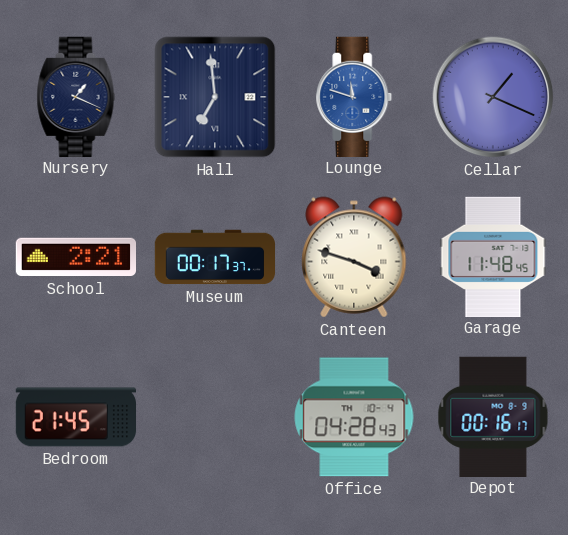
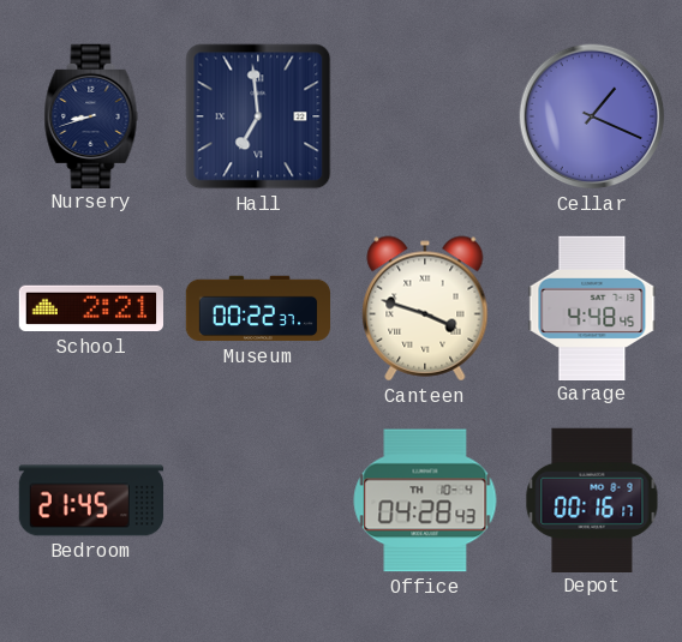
Nursery: 1:19 -> 8:42
Lounge: 11:48 -> none
Museum: 00:17 -> 00:22
Garage: 11:48 -> 4:48
